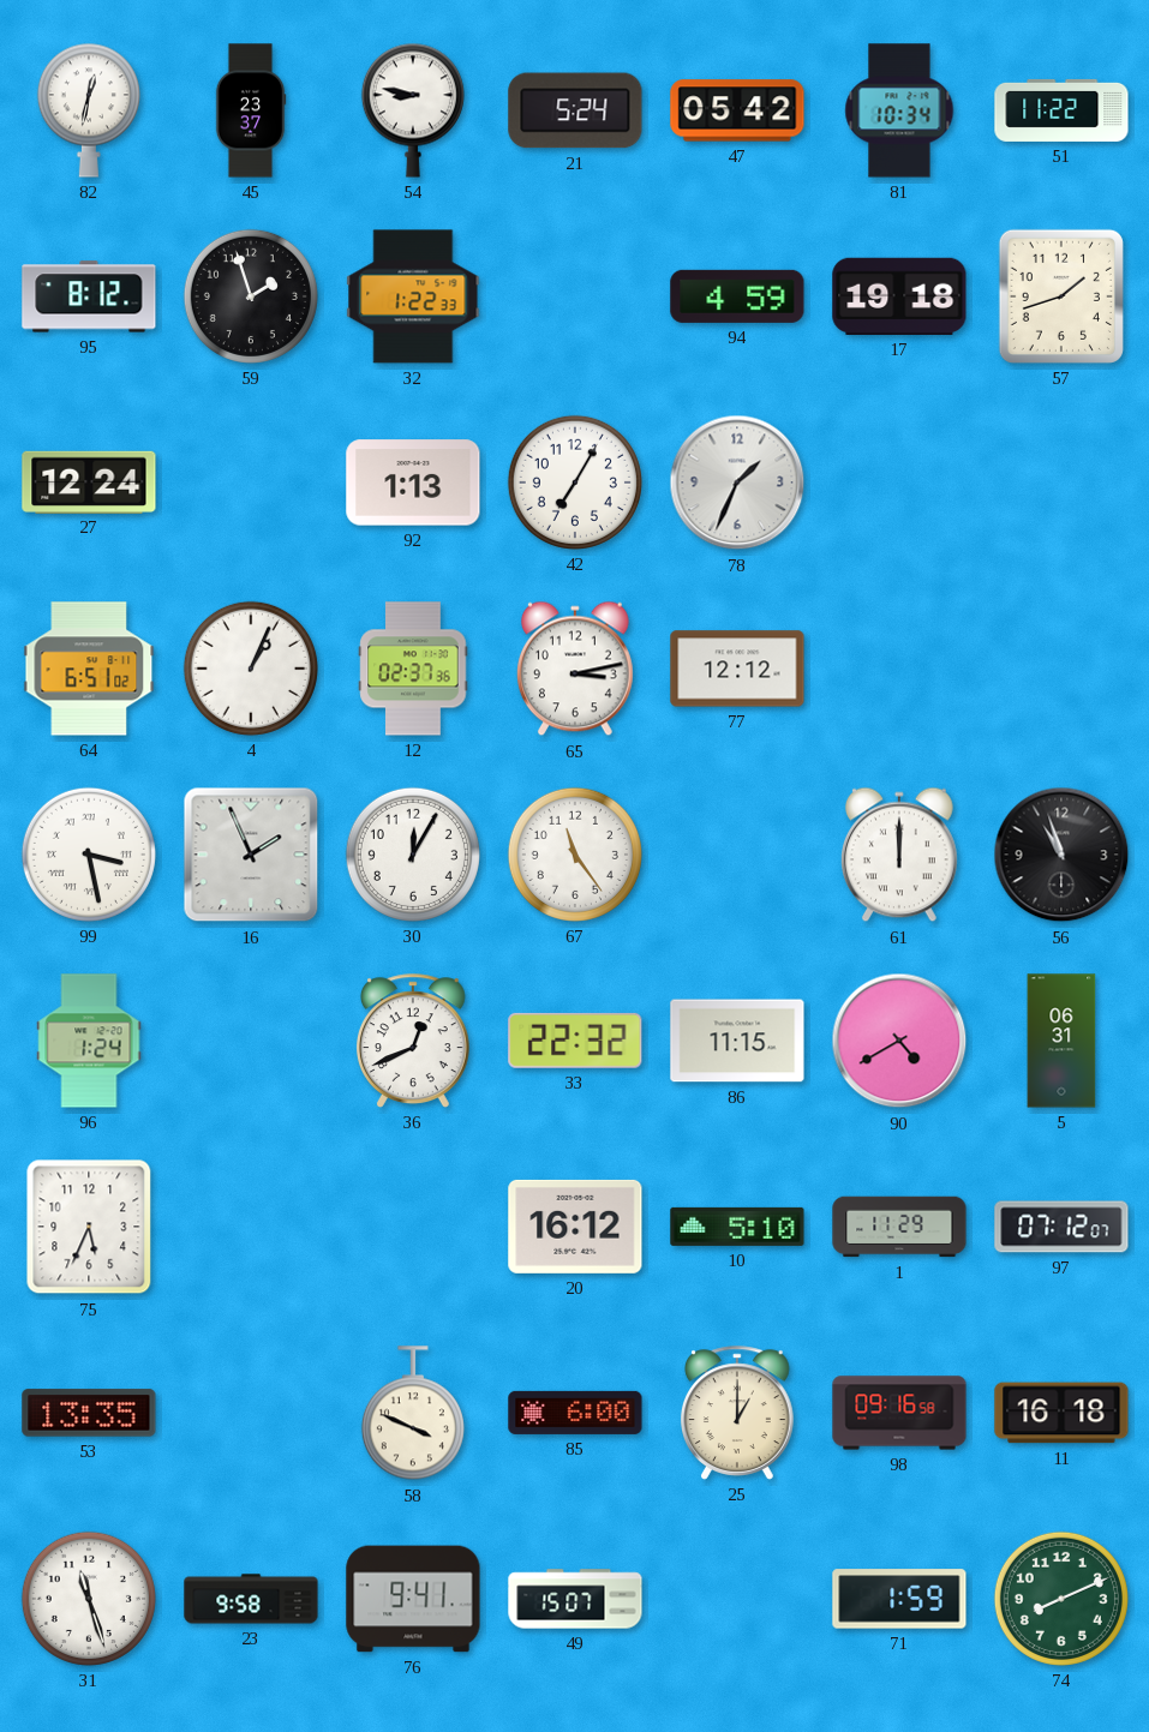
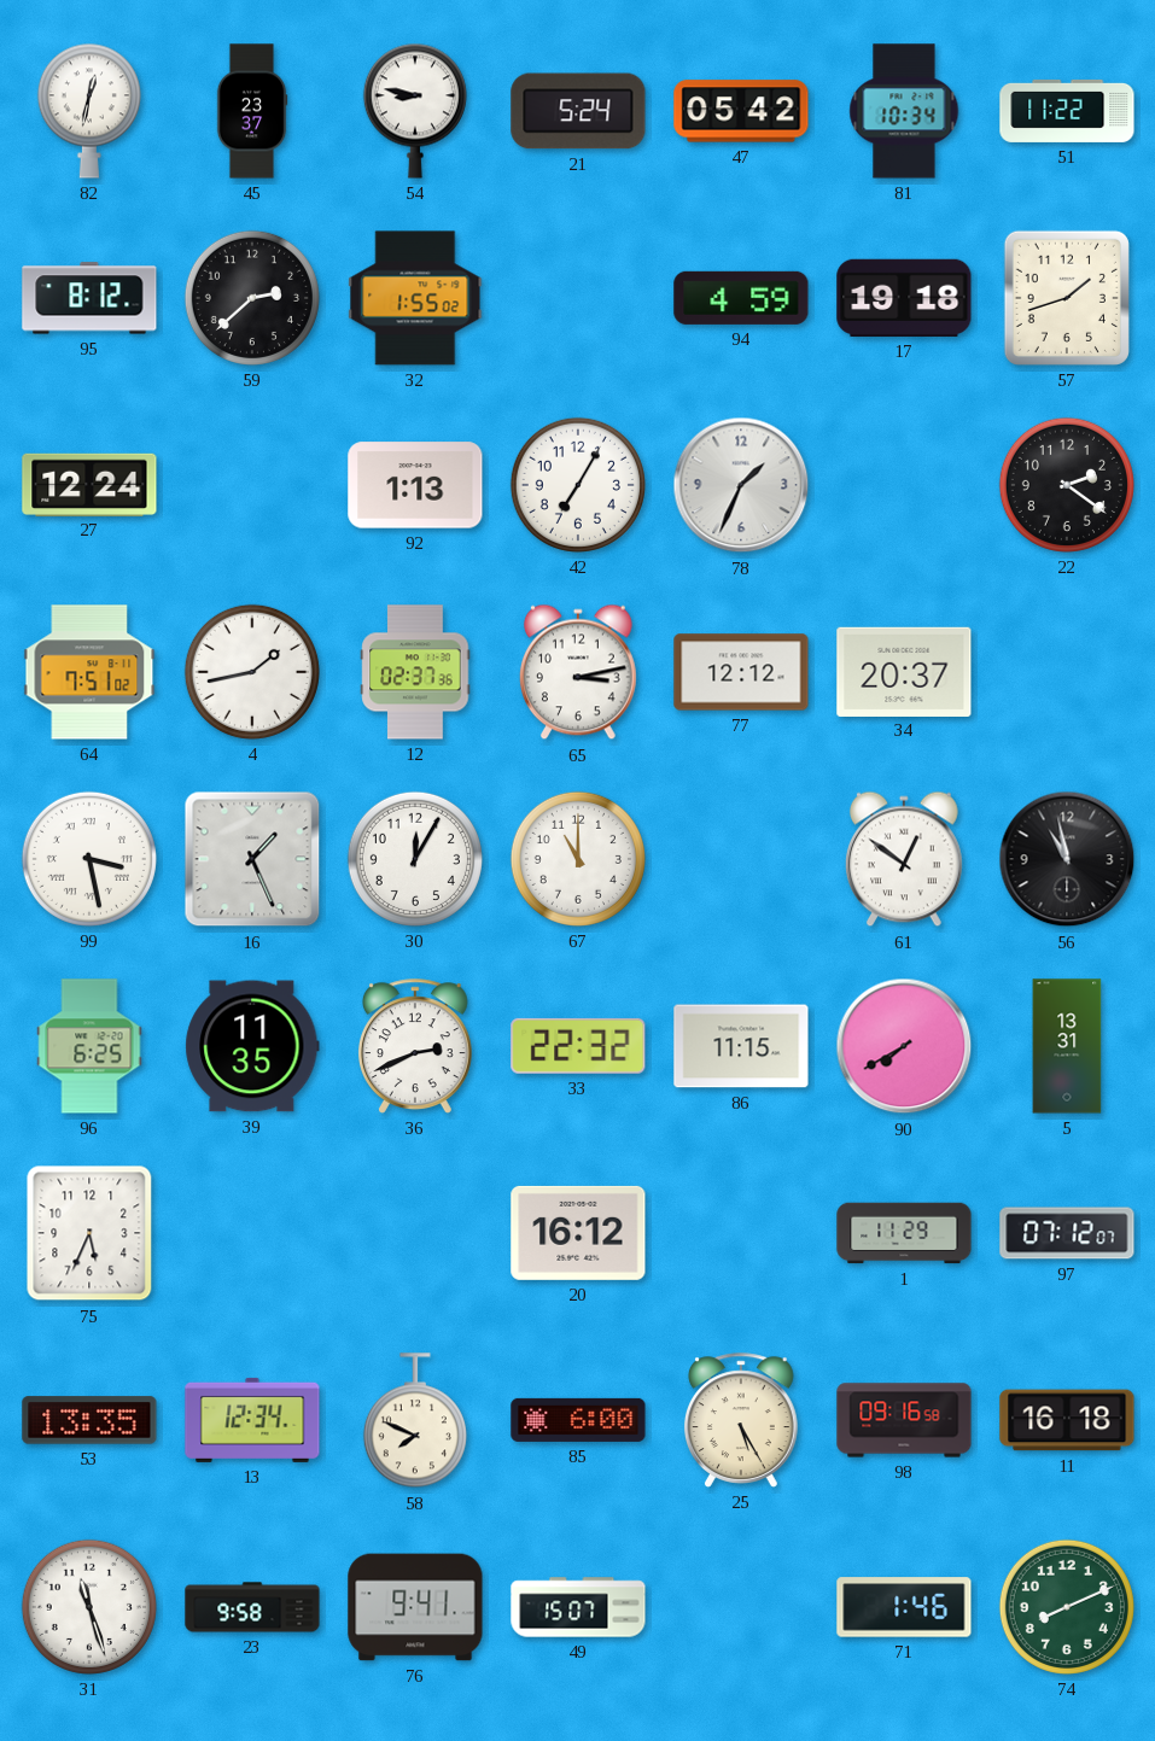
59: 1:57 -> 2:38
32: 1:22 -> 1:55
22: none -> 2:21
64: 6:51 -> 7:51
4: 1:04 -> 1:43
34: none -> 20:37
16: 1:56 -> 1:26
67: 11:24 -> 11:00
61: 12:00 -> 12:51
56: 10:57 -> 10:58
96: 1:24 -> 6:25
39: none -> 11:35
36: 12:41 -> 2:41
90: 4:40 -> 7:40
5: 06:31 -> 13:31
10: 5:10 -> none
13: none -> 12:34
58: 3:49 -> 7:49
25: 1:00 -> 5:25
71: 1:59 -> 1:46
